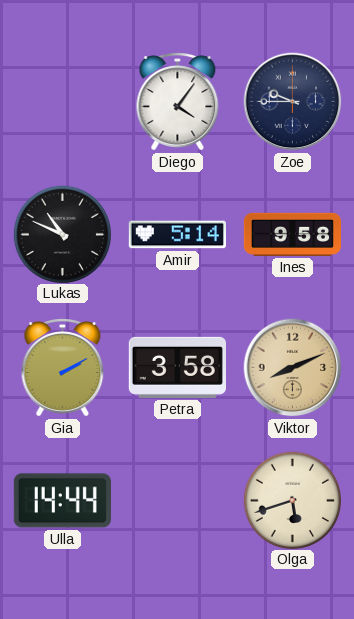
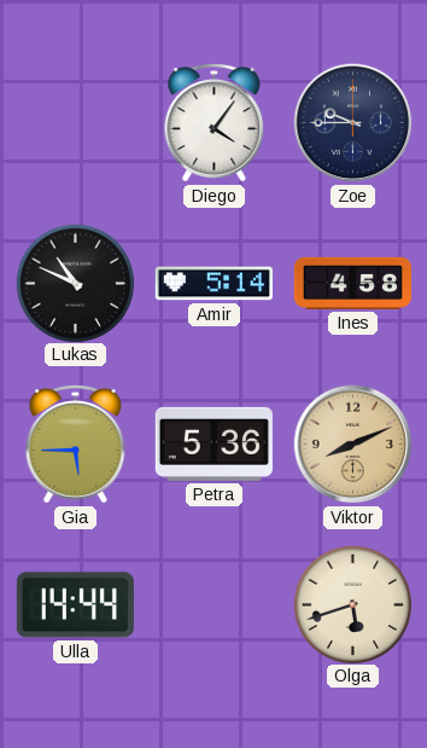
Ines: 9:58 -> 4:58
Gia: 2:10 -> 5:45
Petra: 3:58 -> 5:36
